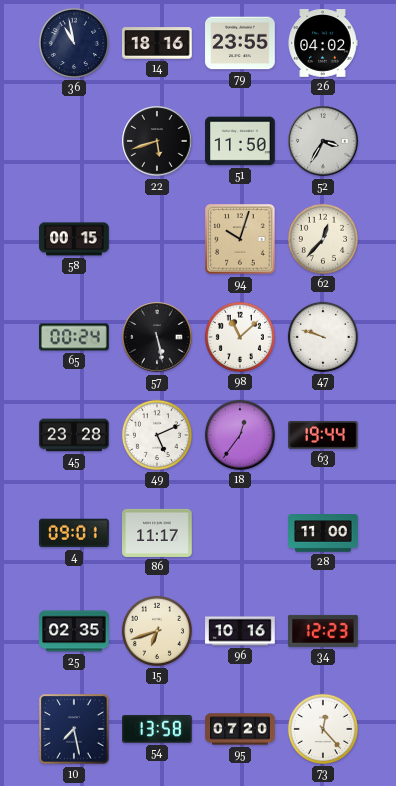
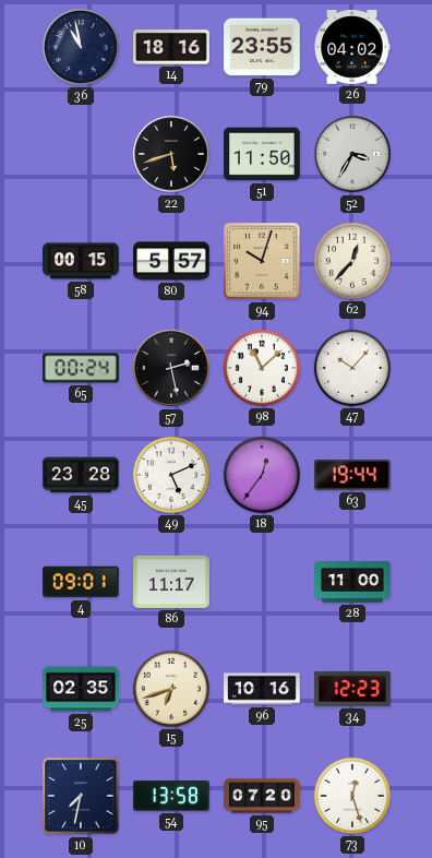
80: none -> 5:57
57: 5:28 -> 2:28
47: 9:48 -> 10:07
10: 7:28 -> 7:32
73: 12:23 -> 12:27
